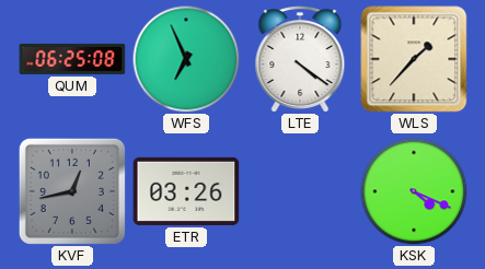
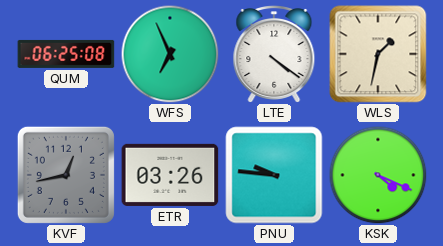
WLS: 1:37 -> 1:32
PNU: none -> 9:46
